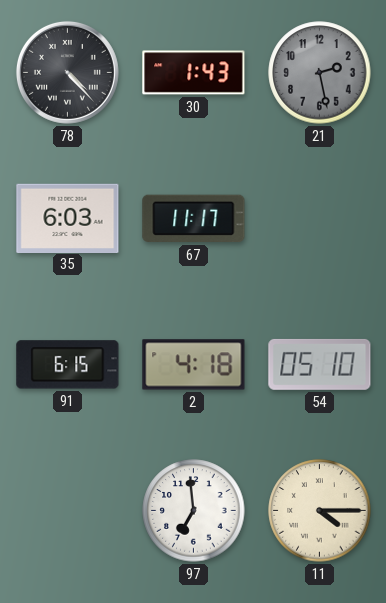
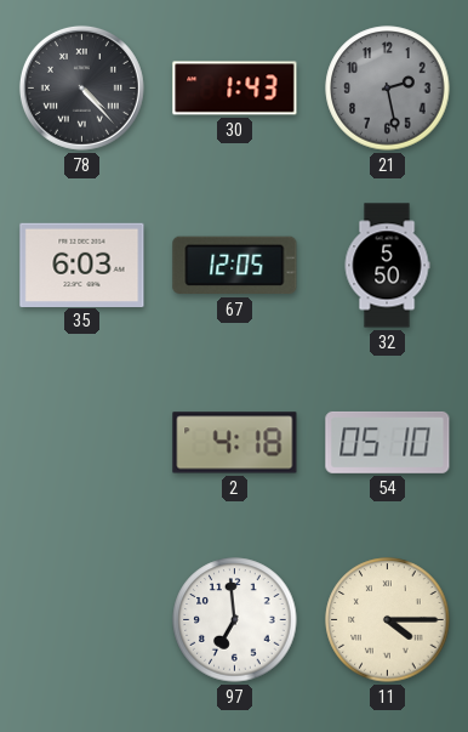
67: 11:17 -> 12:05
32: none -> 5:50
91: 6:15 -> none
